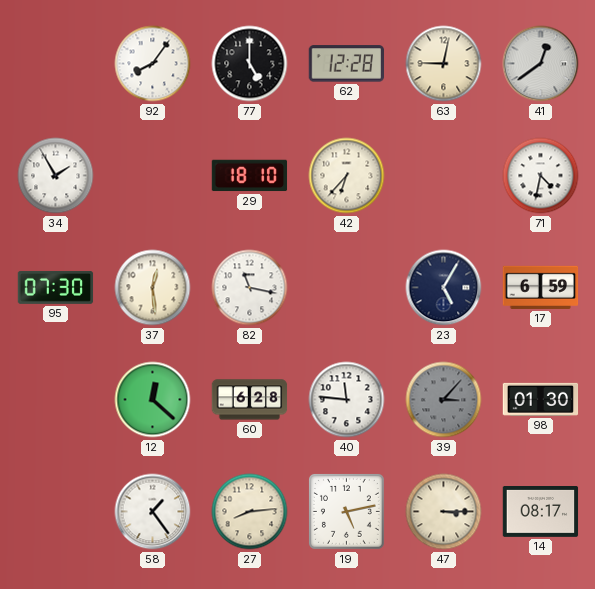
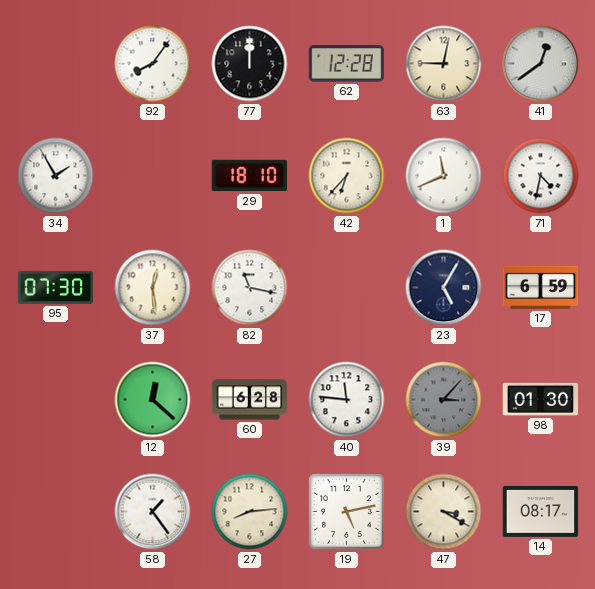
77: 5:00 -> 12:00
1: none -> 11:41
47: 3:15 -> 3:20
